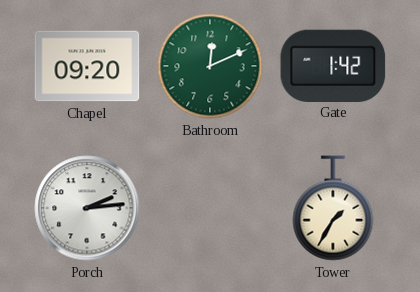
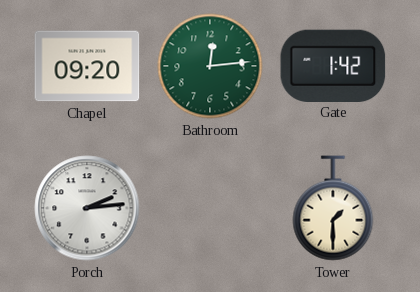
Bathroom: 12:11 -> 12:14
Tower: 1:35 -> 1:30
